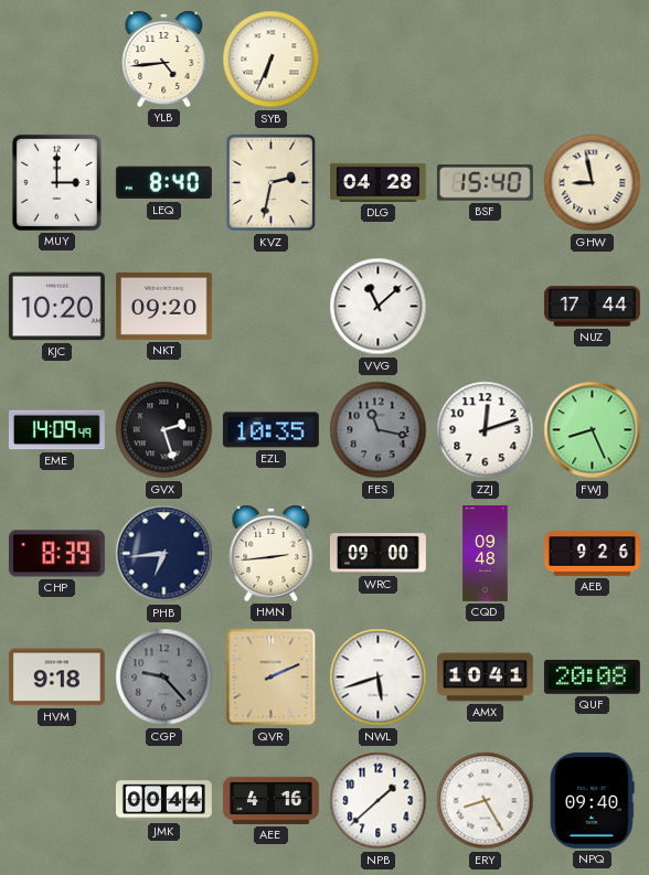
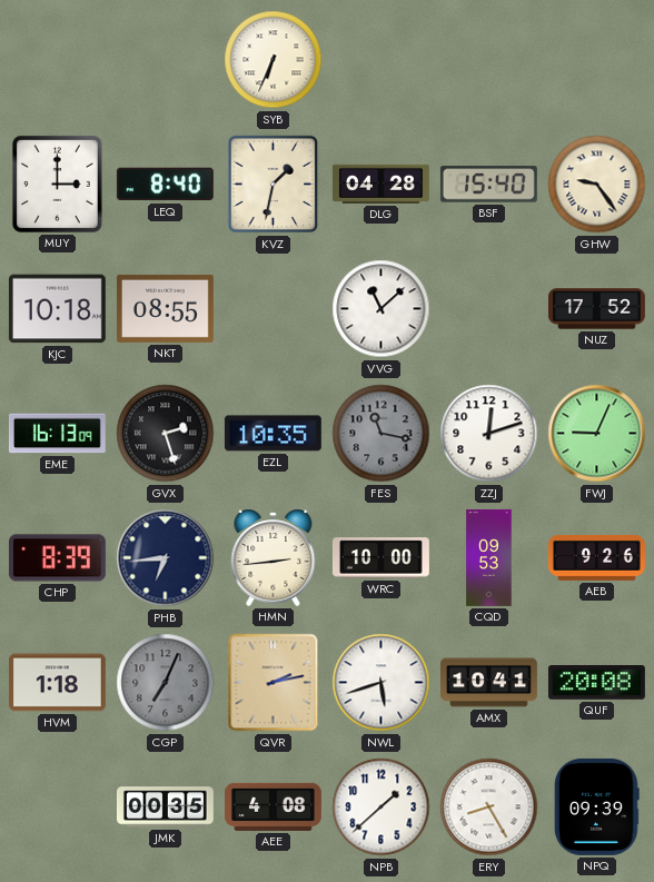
YLB: 4:44 -> none
KVZ: 2:32 -> 1:32
GHW: 8:58 -> 9:24
KJC: 10:20 -> 10:18
NKT: 09:20 -> 08:55
NUZ: 17:44 -> 17:52
EME: 14:09 -> 16:13
FWJ: 8:26 -> 9:04
WRC: 09:00 -> 10:00
CQD: 09:48 -> 09:53
HVM: 9:18 -> 1:18
CGP: 9:23 -> 7:04
QVR: 2:11 -> 2:13
JMK: 00:44 -> 00:35
AEE: 4:16 -> 4:08
NPQ: 09:40 -> 09:39
